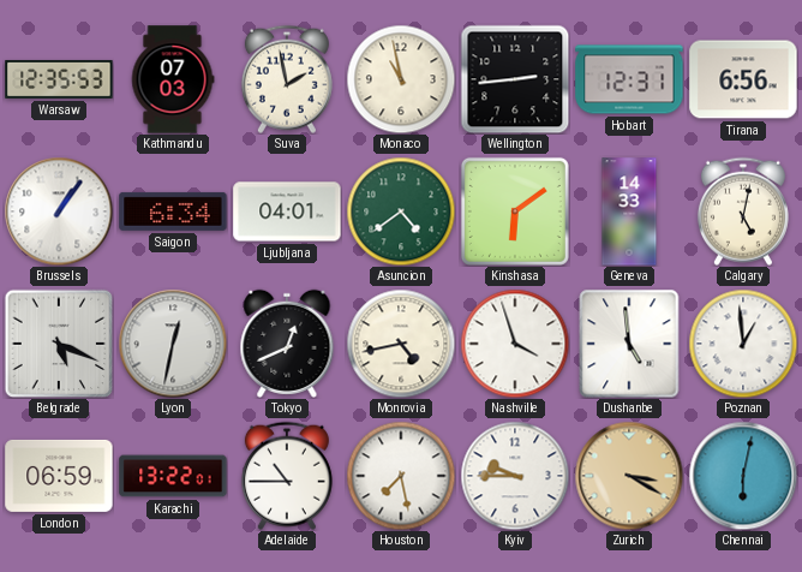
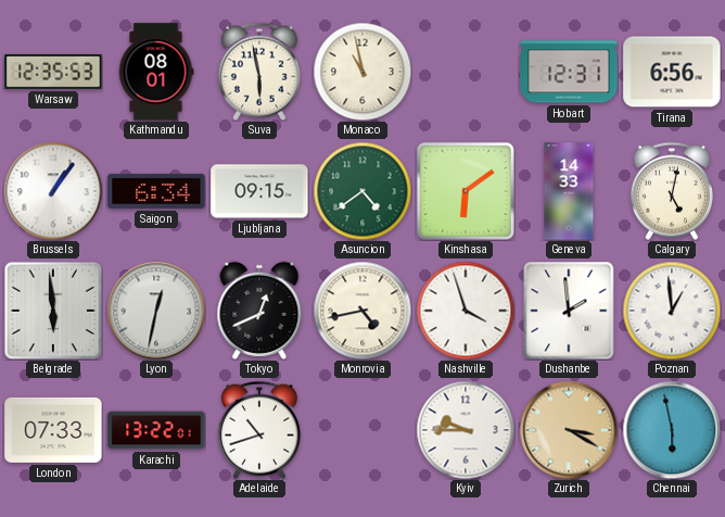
Kathmandu: 07:03 -> 08:01
Suva: 1:58 -> 5:58
Wellington: 2:44 -> none
Ljubljana: 04:01 -> 09:15
Belgrade: 5:19 -> 5:59
Dushanbe: 4:59 -> 1:59
London: 06:59 -> 07:33
Adelaide: 10:45 -> 10:42
Houston: 7:28 -> none
Chennai: 6:02 -> 5:58
